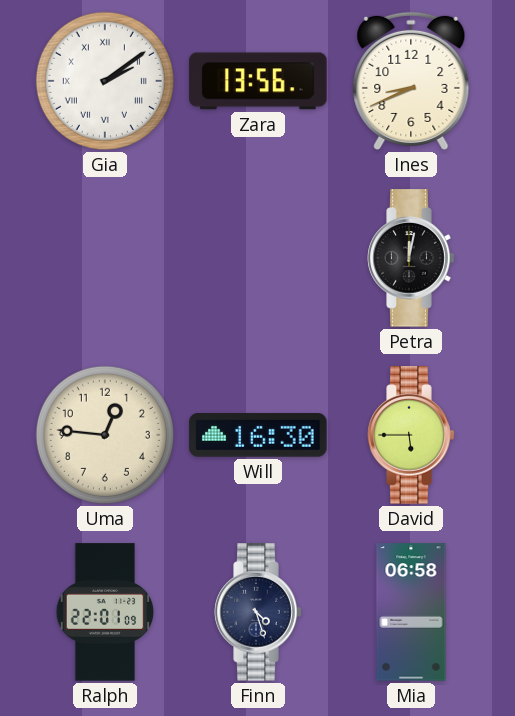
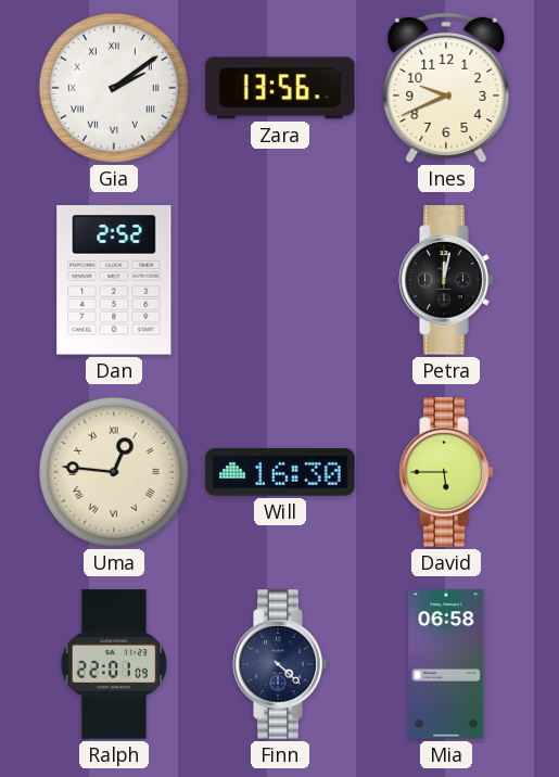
Ines: 8:41 -> 9:41
Dan: none -> 2:52
Uma numerals: Arabic -> Roman
Finn: 4:27 -> 4:22
